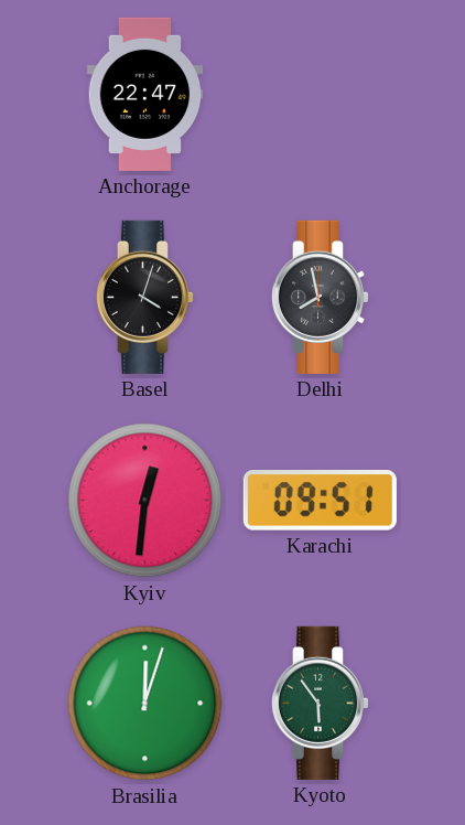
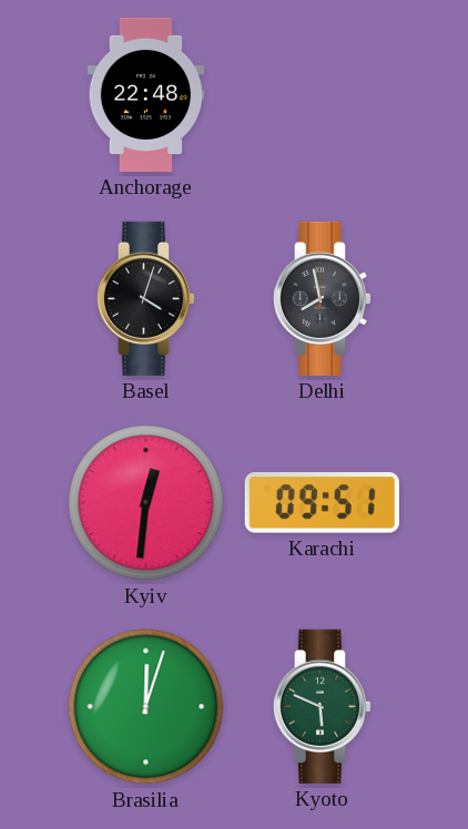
Anchorage: 22:47 -> 22:48
Kyoto: 5:54 -> 5:49
